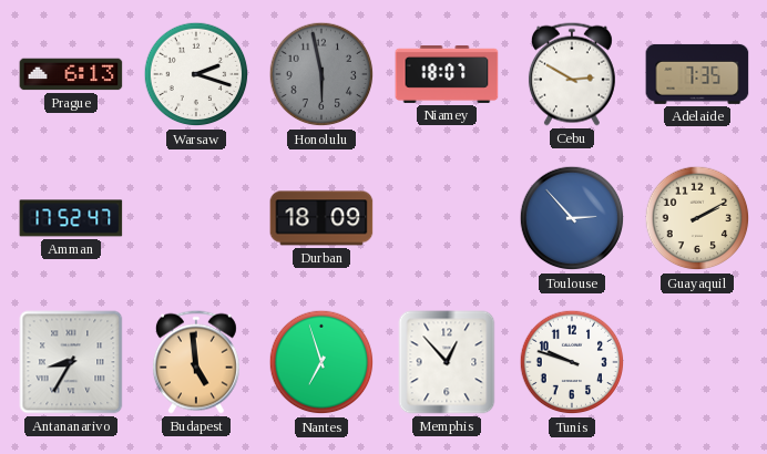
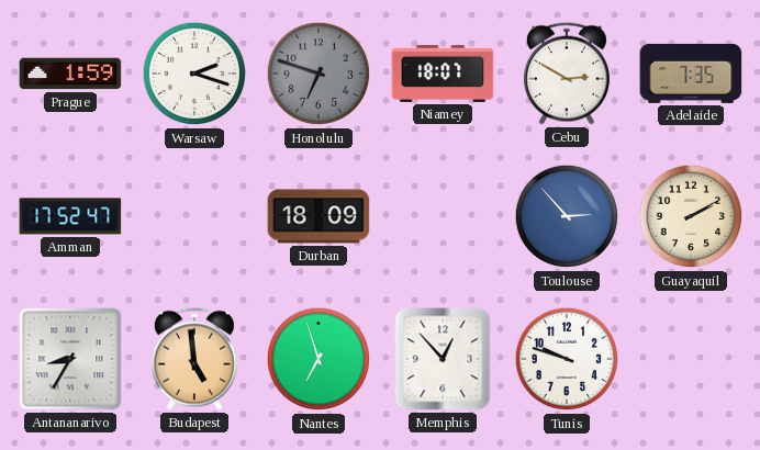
Prague: 6:13 -> 1:59
Honolulu: 5:58 -> 6:48
